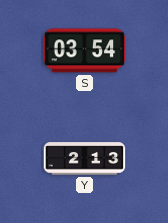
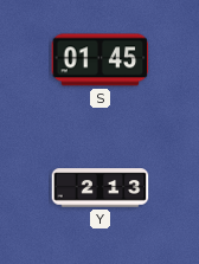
S: 03:54 -> 01:45
